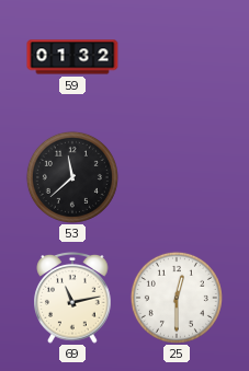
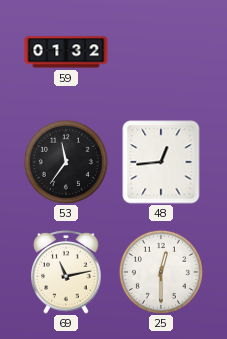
53: 11:38 -> 11:36
48: none -> 12:44
